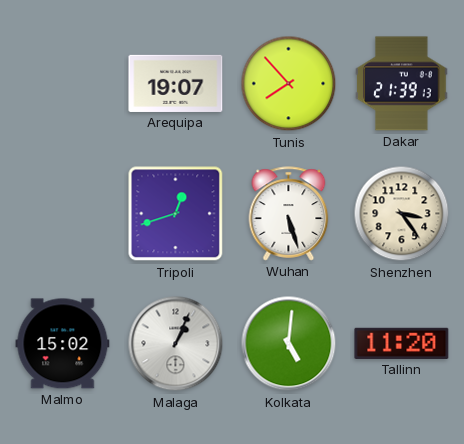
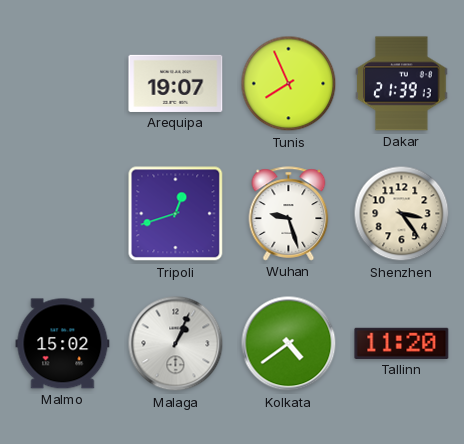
Tunis: 7:53 -> 7:56
Wuhan: 5:27 -> 9:27
Kolkata: 5:01 -> 4:39
